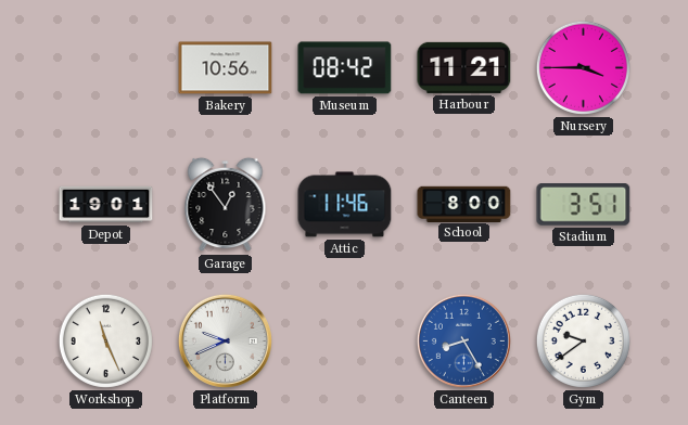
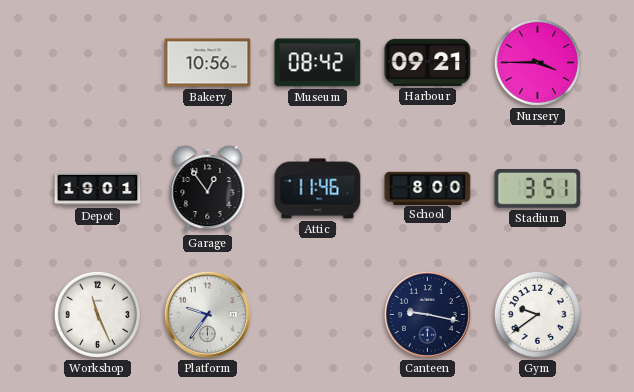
Harbour: 11:21 -> 09:21
Platform: 9:41 -> 9:36
Canteen: 8:25 -> 9:17
Canteen dial: blue -> navy
